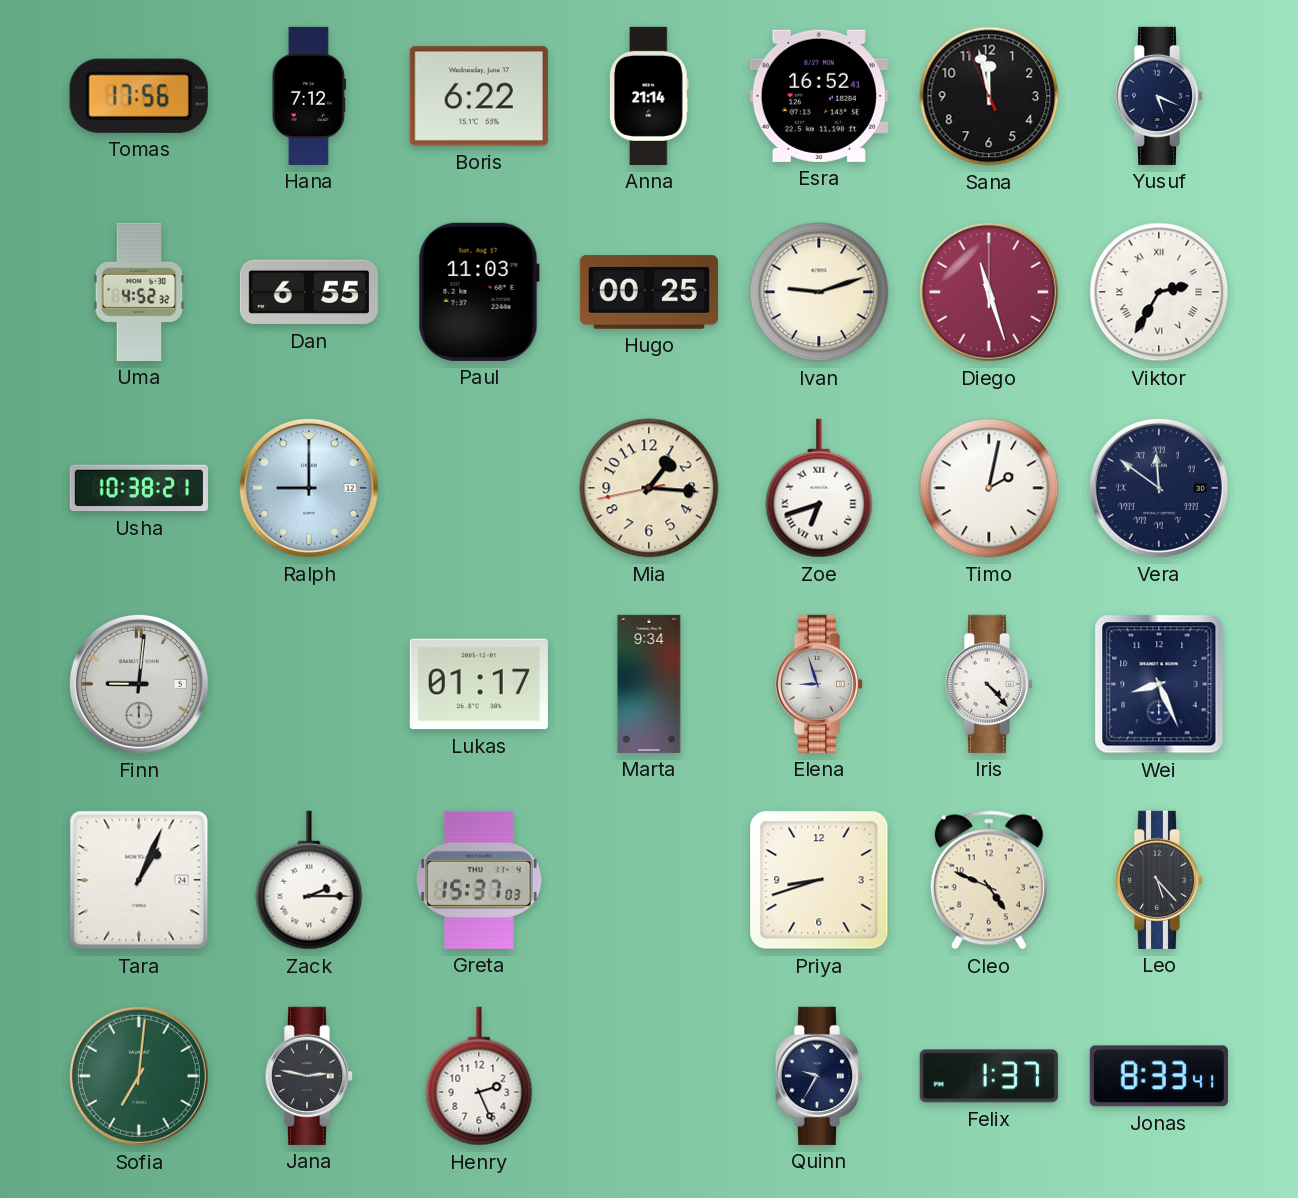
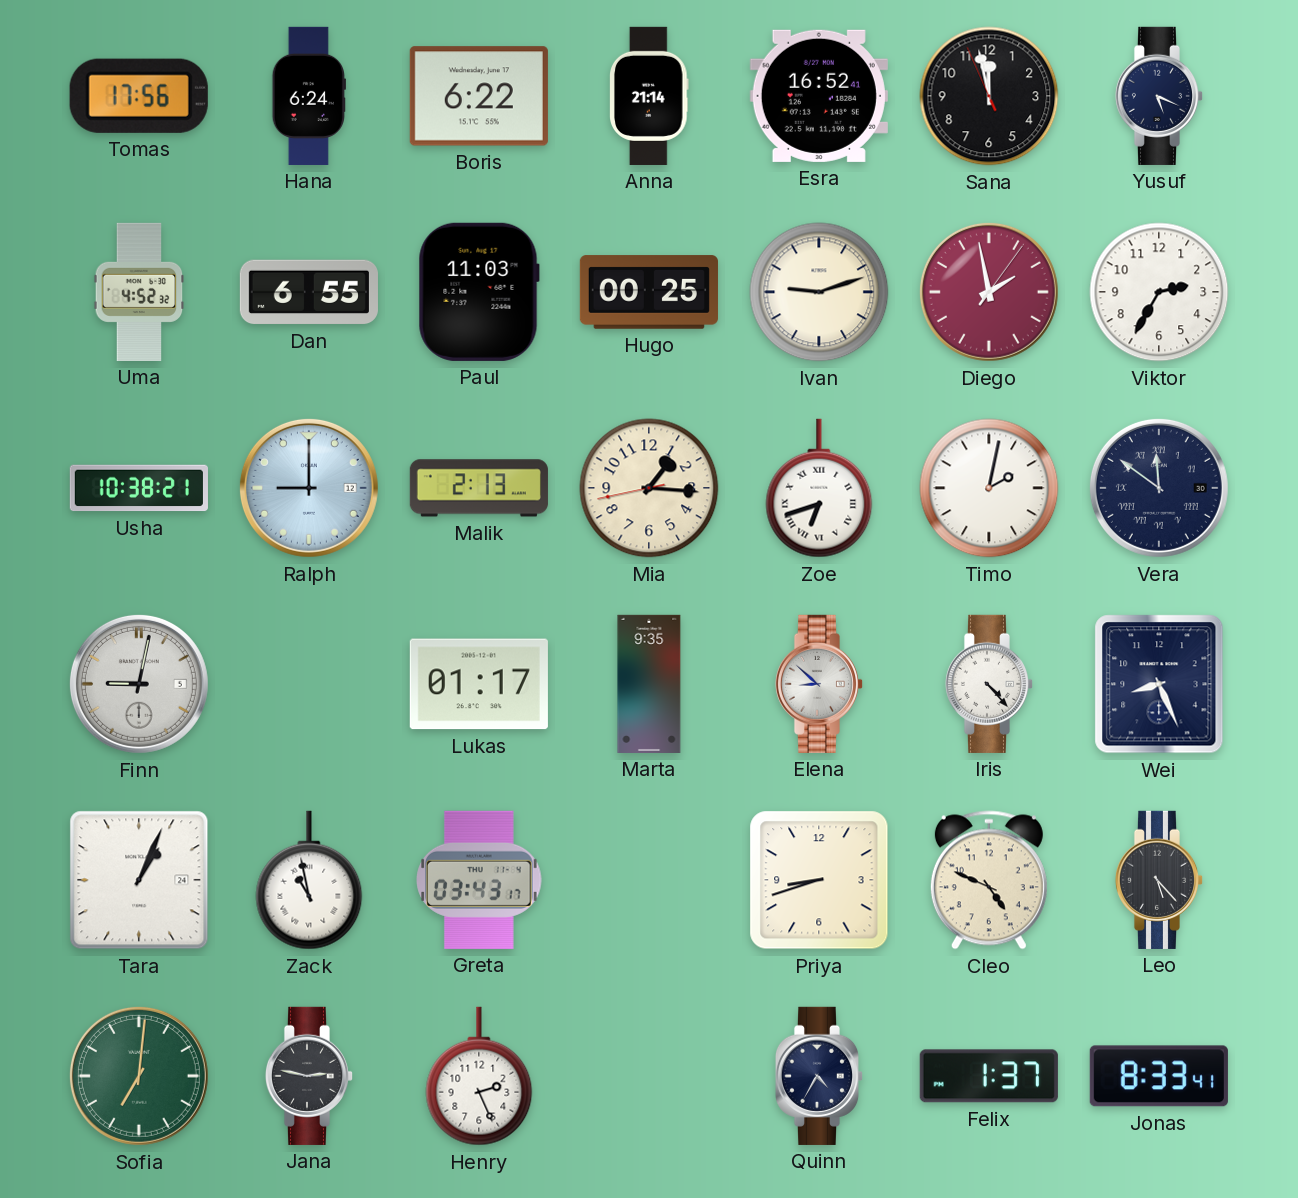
Hana: 7:12 -> 6:24
Diego: 11:27 -> 1:58
Viktor numerals: Roman -> Arabic
Malik: none -> 2:13
Finn: 9:01 -> 9:02
Marta: 9:34 -> 9:35
Elena: 8:57 -> 8:52
Zack: 2:15 -> 10:58
Greta: 15:37 -> 03:43
Quinn: 9:35 -> 4:35
